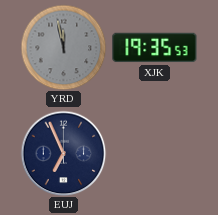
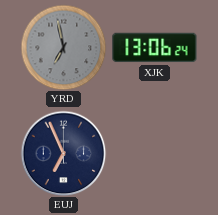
YRD: 11:58 -> 6:58
XJK: 19:35 -> 13:06
